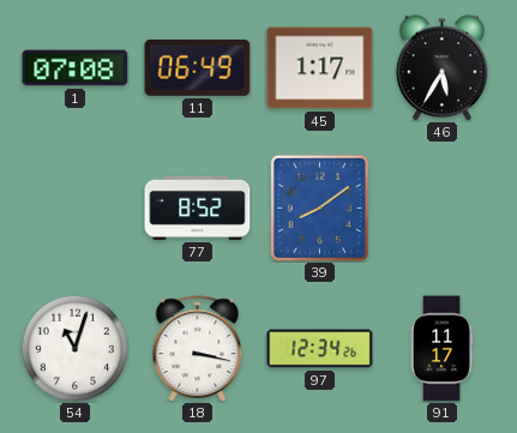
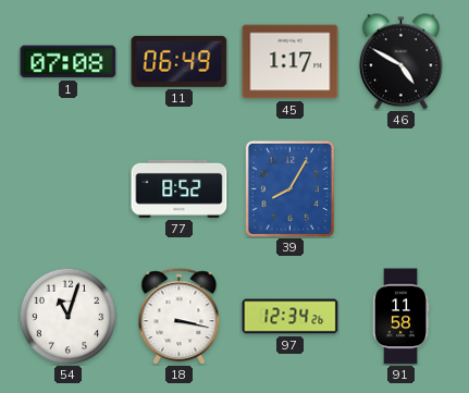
46: 5:35 -> 4:50
39: 8:09 -> 8:05
91: 11:17 -> 11:58
